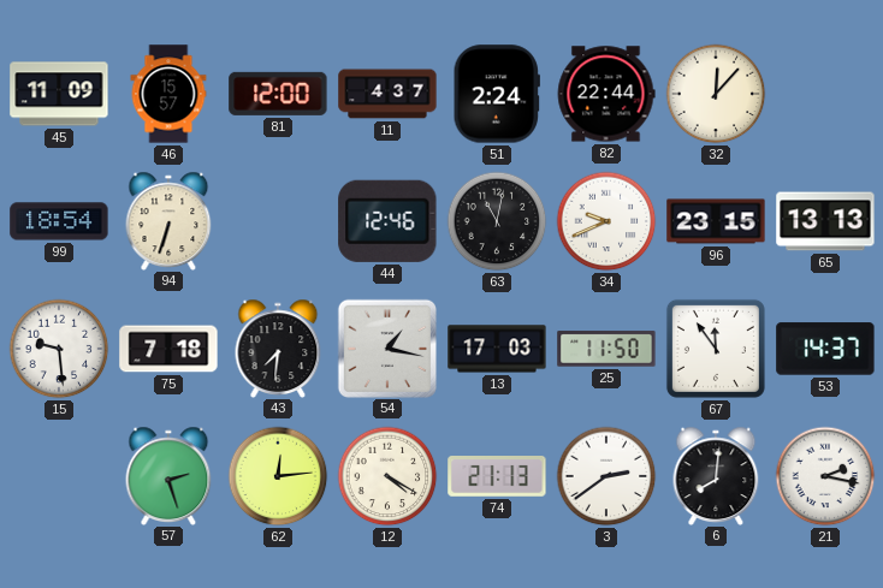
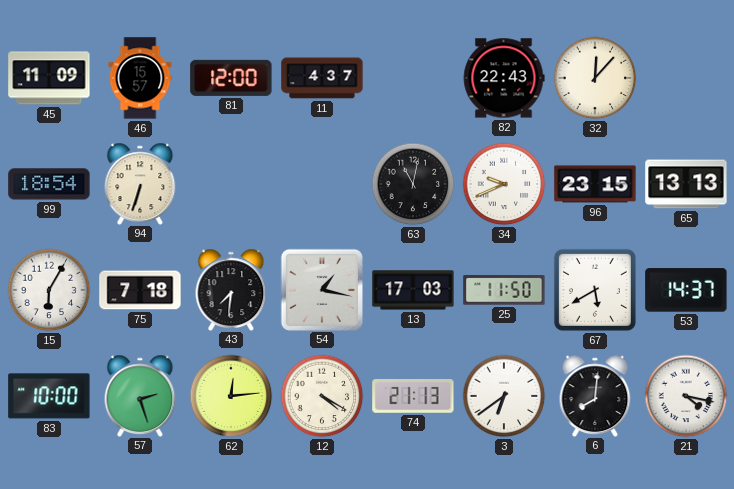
51: 2:24 -> none
82: 22:44 -> 22:43
44: 12:46 -> none
15: 9:29 -> 6:05
67: 11:54 -> 5:40
83: none -> 10:00
3: 2:39 -> 6:39
21: 2:17 -> 4:17
